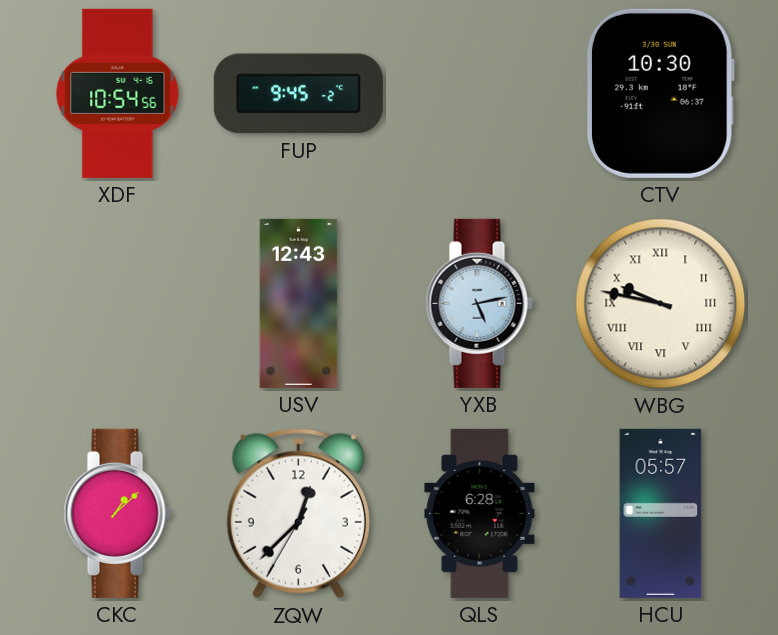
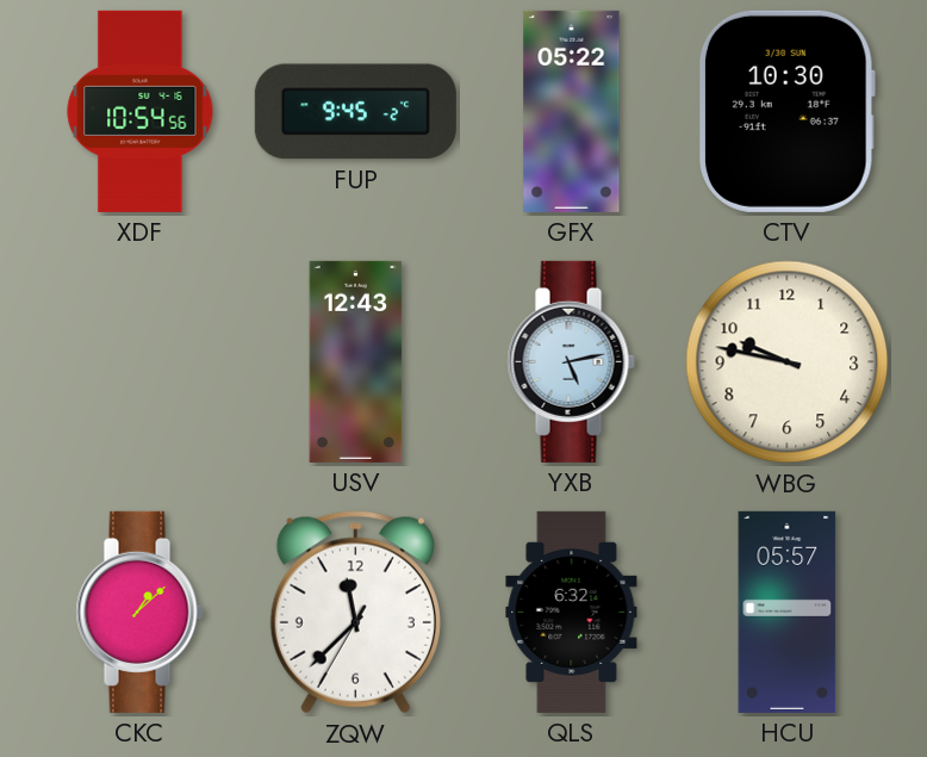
GFX: none -> 05:22
WBG numerals: Roman -> Arabic
ZQW: 12:37 -> 11:37
QLS: 6:28 -> 6:32
